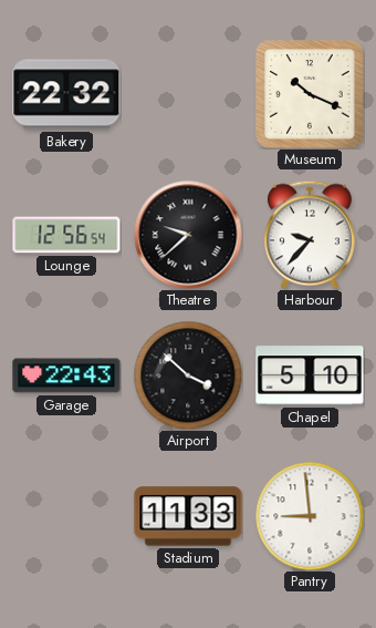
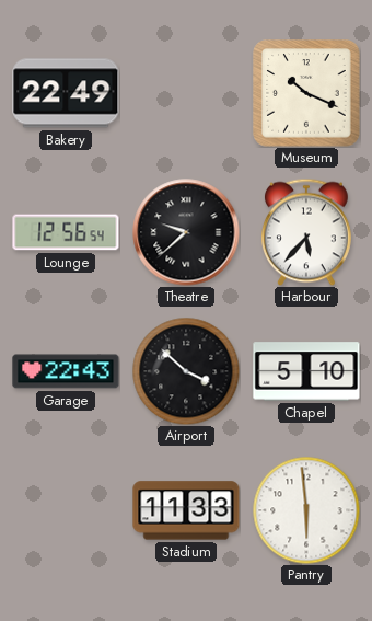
Bakery: 22:32 -> 22:49
Harbour: 9:37 -> 5:37
Pantry: 8:59 -> 5:59
